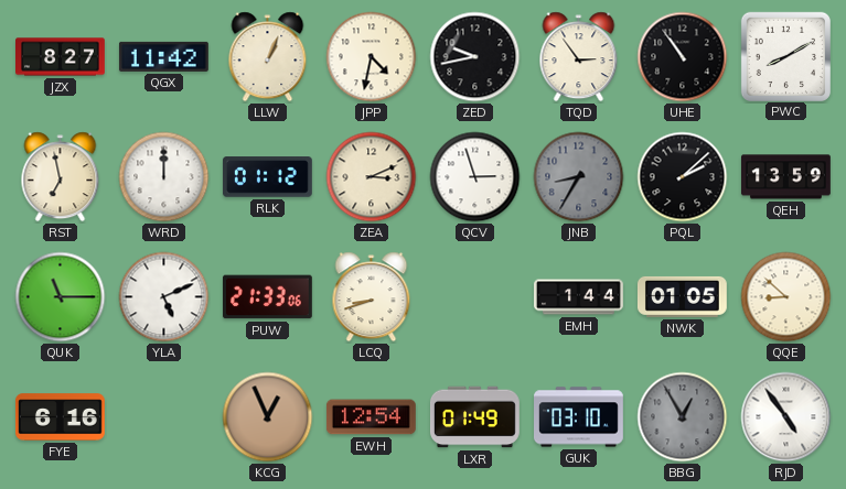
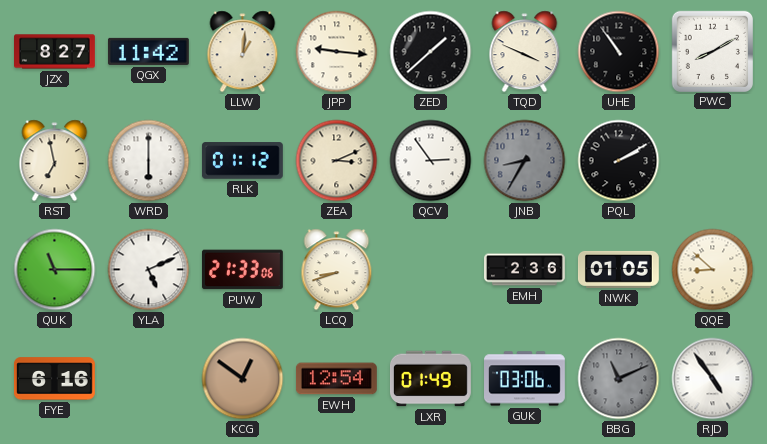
LLW: 1:04 -> 1:01
JPP: 4:32 -> 9:16
ZED: 9:43 -> 1:38
TQD: 2:54 -> 3:49
WRD: 12:00 -> 6:00
QCV: 2:57 -> 2:54
PQL: 2:08 -> 2:10
QEH: 13:59 -> none
EMH: 1:44 -> 2:36
KCG: 12:56 -> 12:51
GUK: 03:10 -> 03:06
BBG: 12:55 -> 11:11
